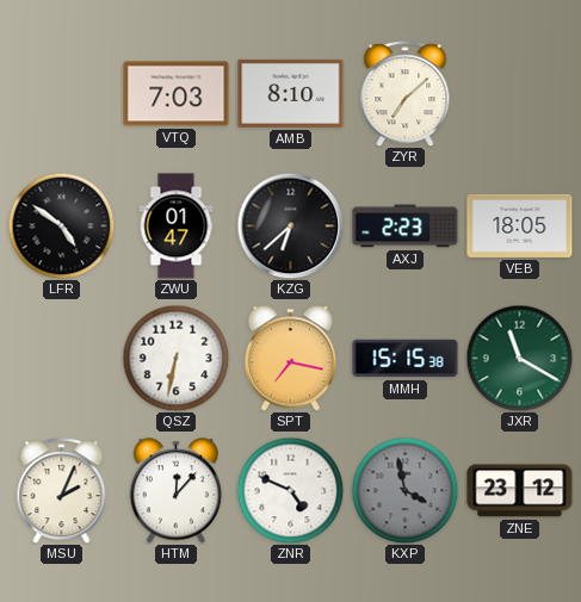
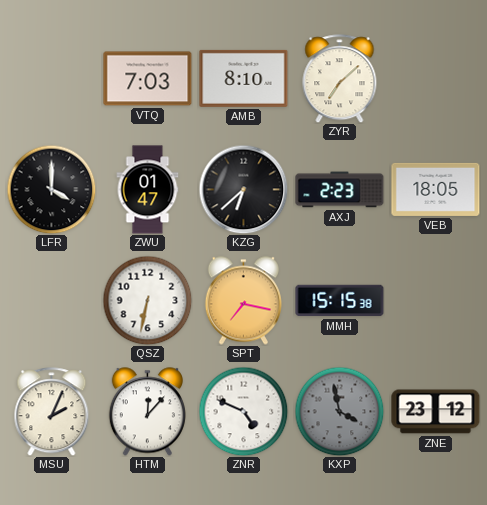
LFR: 4:51 -> 4:00
JXR: 11:20 -> none
